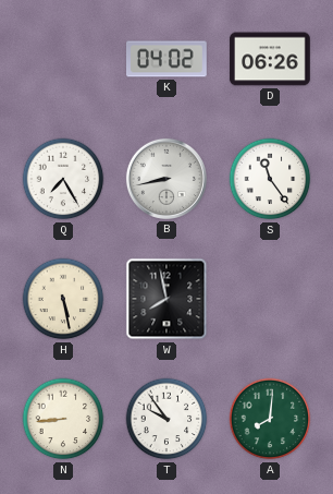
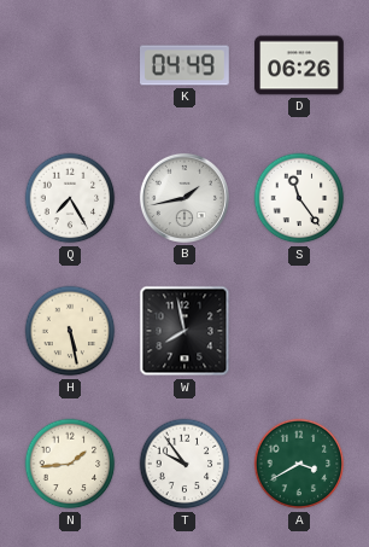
K: 04:02 -> 04:49
B: 8:43 -> 1:43
N: 8:44 -> 1:44
A: 8:01 -> 3:40
